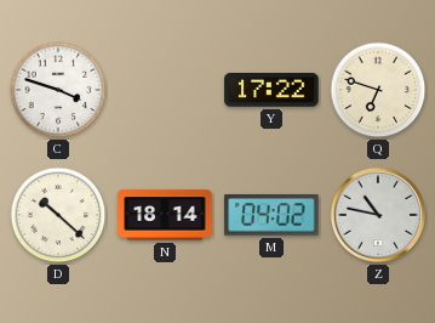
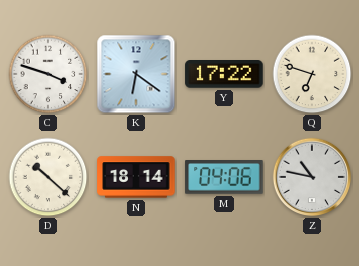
K: none -> 6:21
M: 04:02 -> 04:06
